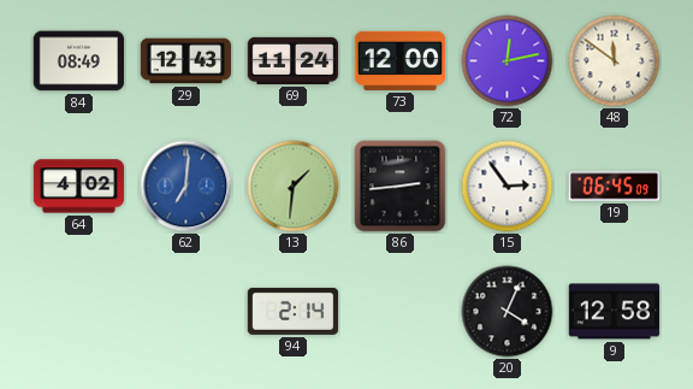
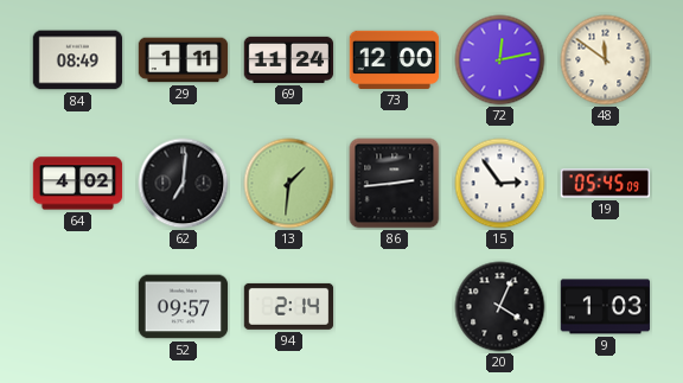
29: 12:43 -> 1:11
62 dial: blue -> black
19: 06:45 -> 05:45
52: none -> 09:57
9: 12:58 -> 1:03
